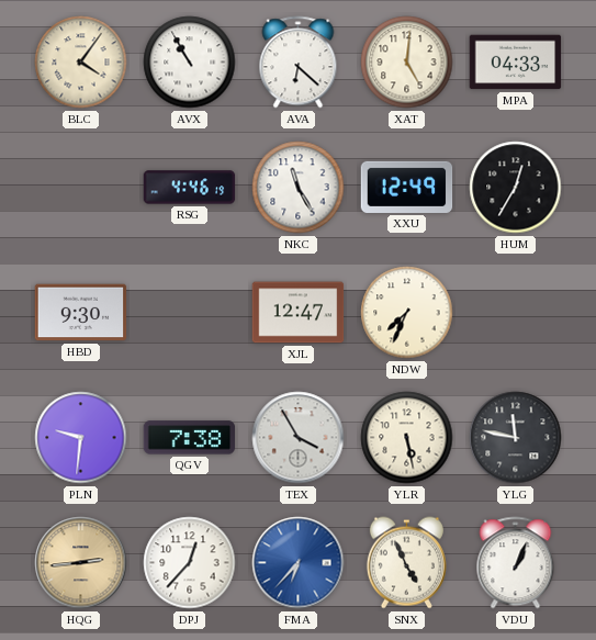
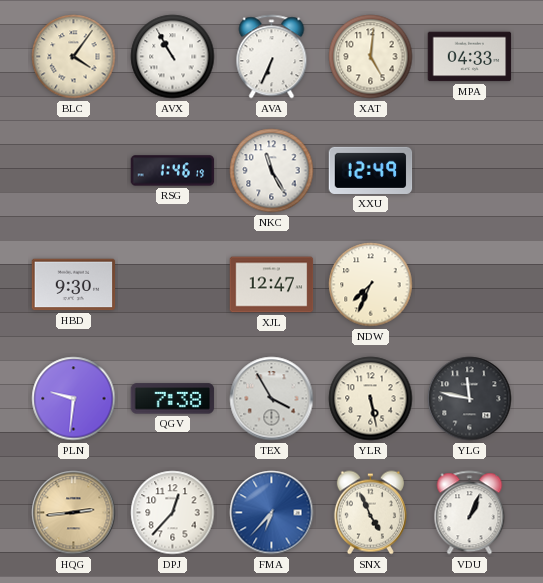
AVA: 6:22 -> 6:34
RSG: 4:46 -> 1:46
HUM: 12:35 -> none
